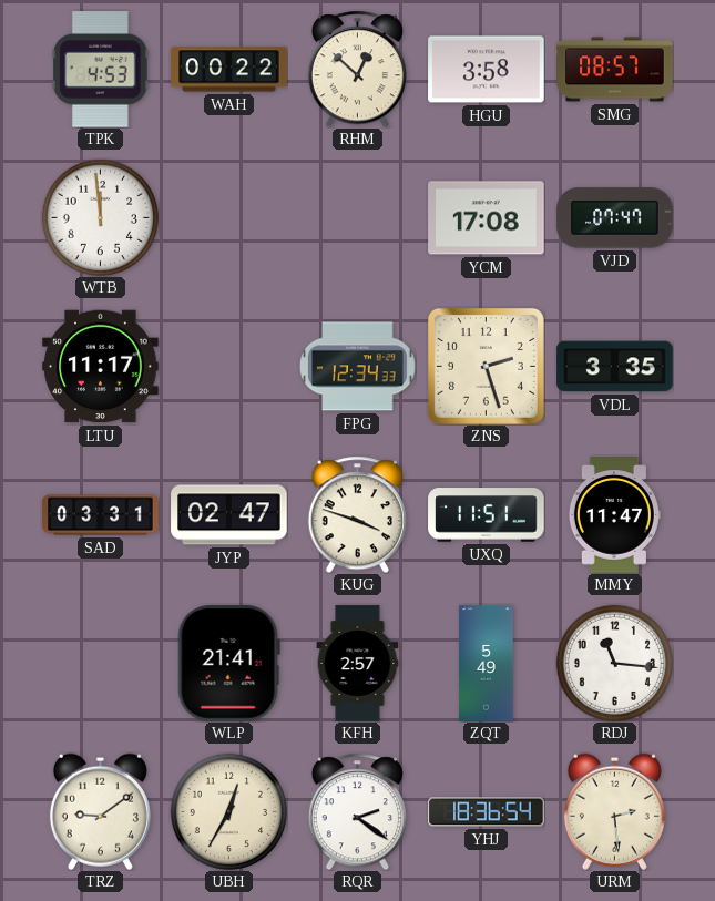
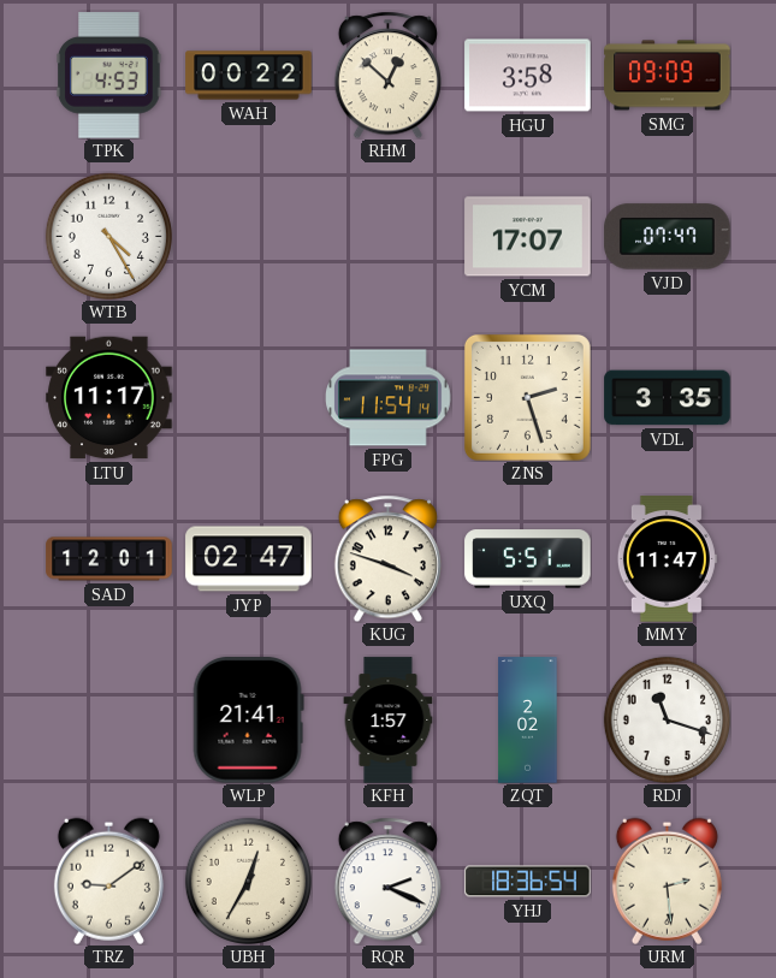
SMG: 08:57 -> 09:09
WTB: 11:59 -> 4:25
YCM: 17:08 -> 17:07
FPG: 12:34 -> 11:54
SAD: 03:31 -> 12:01
UXQ: 11:51 -> 5:51
KFH: 2:57 -> 1:57
ZQT: 5:49 -> 2:02
RDJ: 11:16 -> 11:18
RQR: 2:21 -> 2:19
